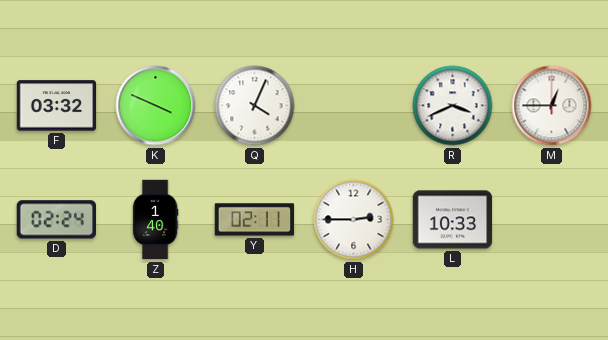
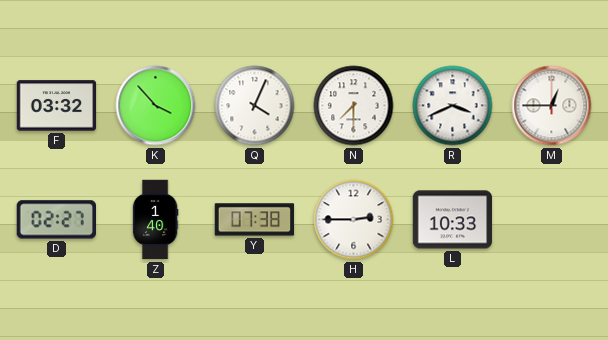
K: 3:49 -> 3:53
N: none -> 7:30
D: 02:24 -> 02:27
Y: 02:11 -> 07:38
